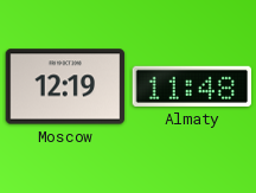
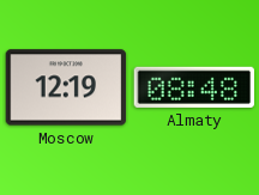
Almaty: 11:48 -> 08:48
